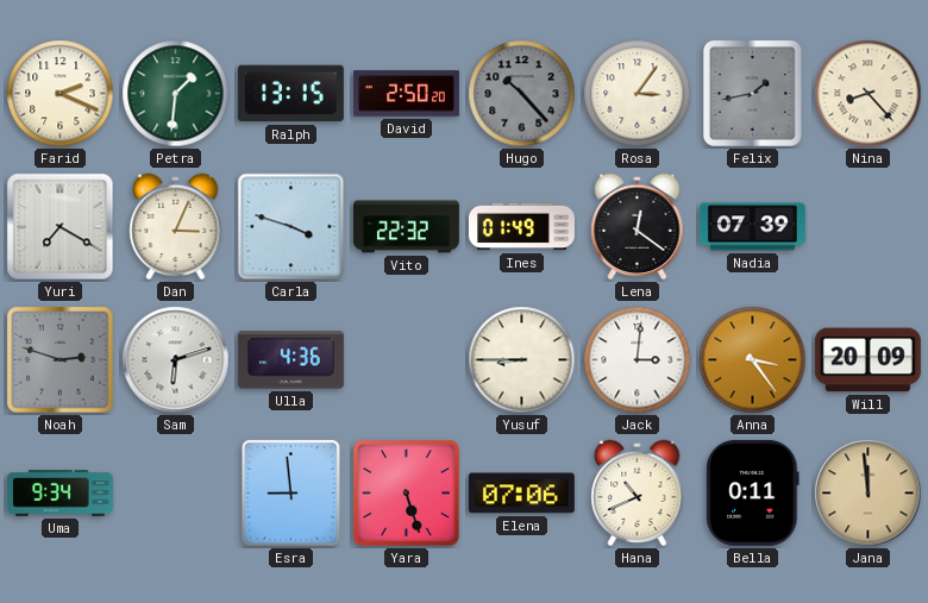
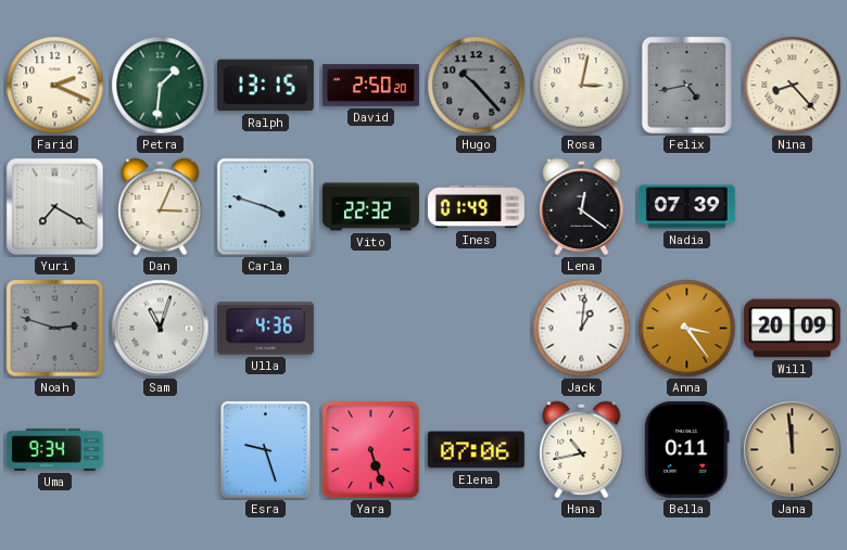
Rosa: 3:06 -> 3:02
Felix: 1:43 -> 4:43
Sam: 6:12 -> 11:03
Yusuf: 8:45 -> none
Jack: 3:01 -> 1:01
Esra: 8:59 -> 9:27
Hana: 10:41 -> 10:43
